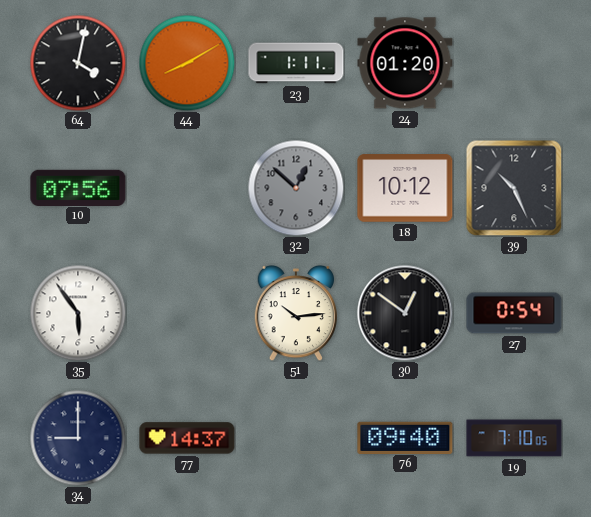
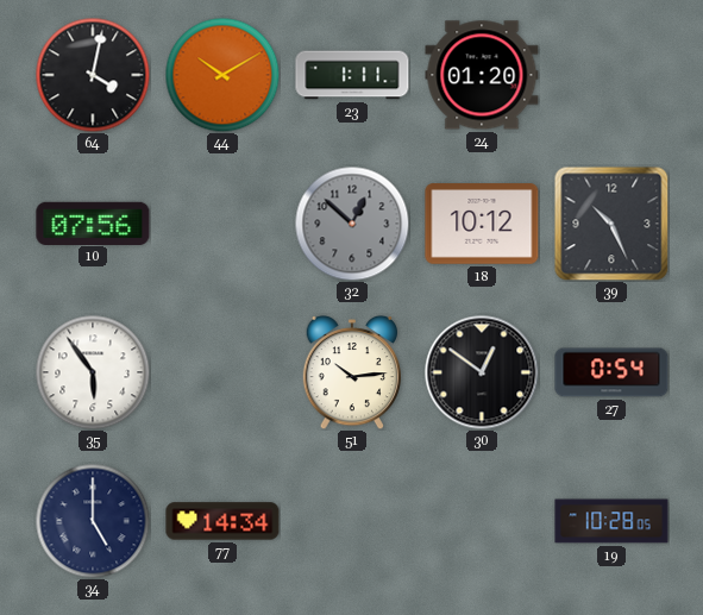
44: 8:10 -> 10:10
34: 9:00 -> 5:00
77: 14:37 -> 14:34
76: 09:40 -> none
19: 7:10 -> 10:28
